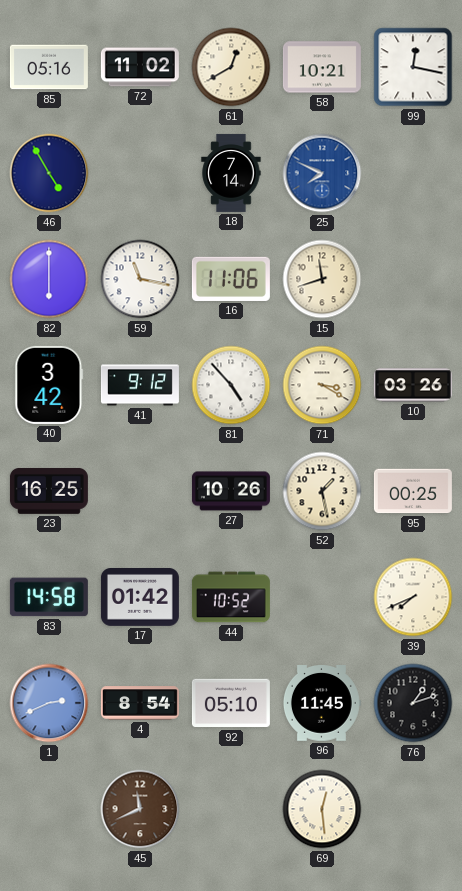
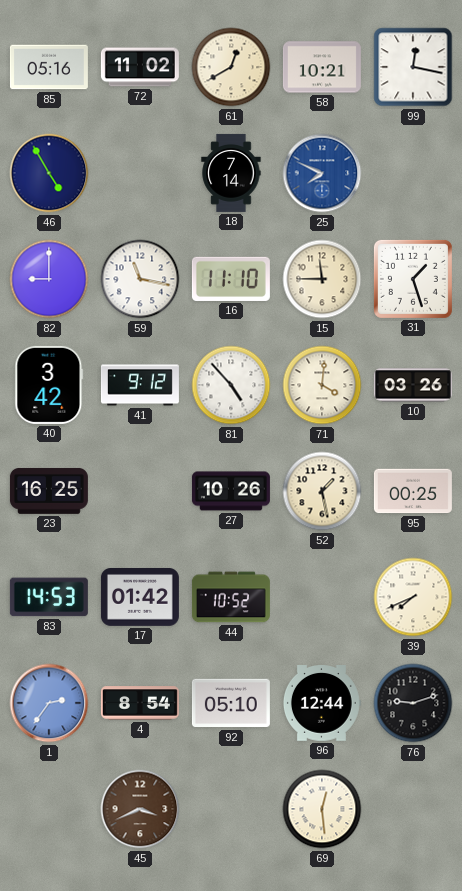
82: 6:00 -> 9:00
16: 11:06 -> 11:10
15: 11:42 -> 11:45
31: none -> 1:27
71: 3:20 -> 4:01
83: 14:58 -> 14:53
1: 2:41 -> 2:36
96: 11:45 -> 12:44
76: 1:12 -> 9:12
45: 11:41 -> 3:41
